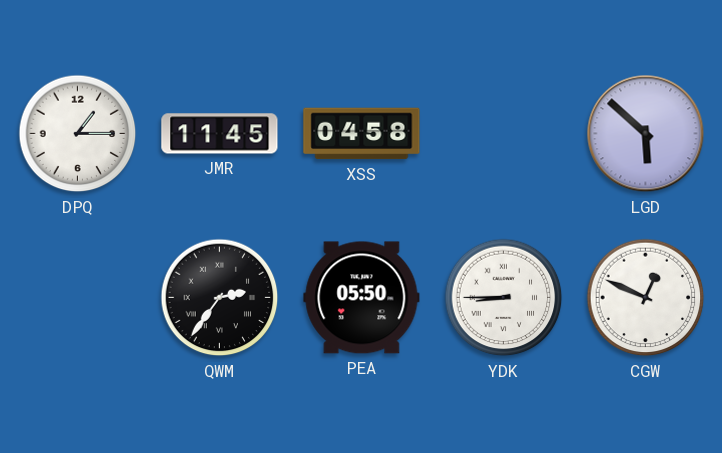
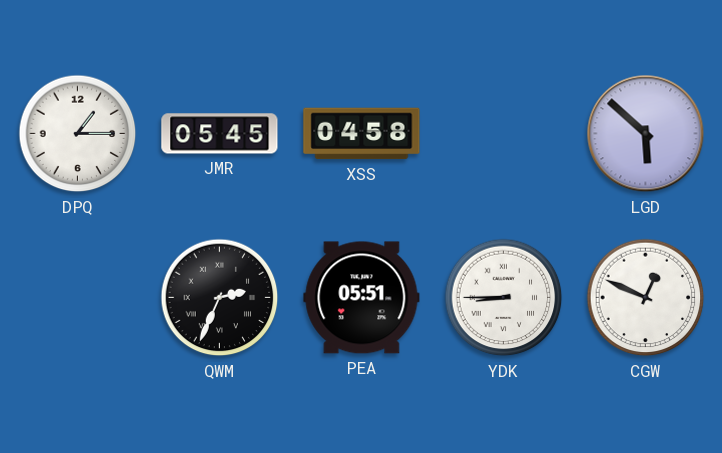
JMR: 11:45 -> 05:45
QWM: 2:36 -> 2:34
PEA: 05:50 -> 05:51
